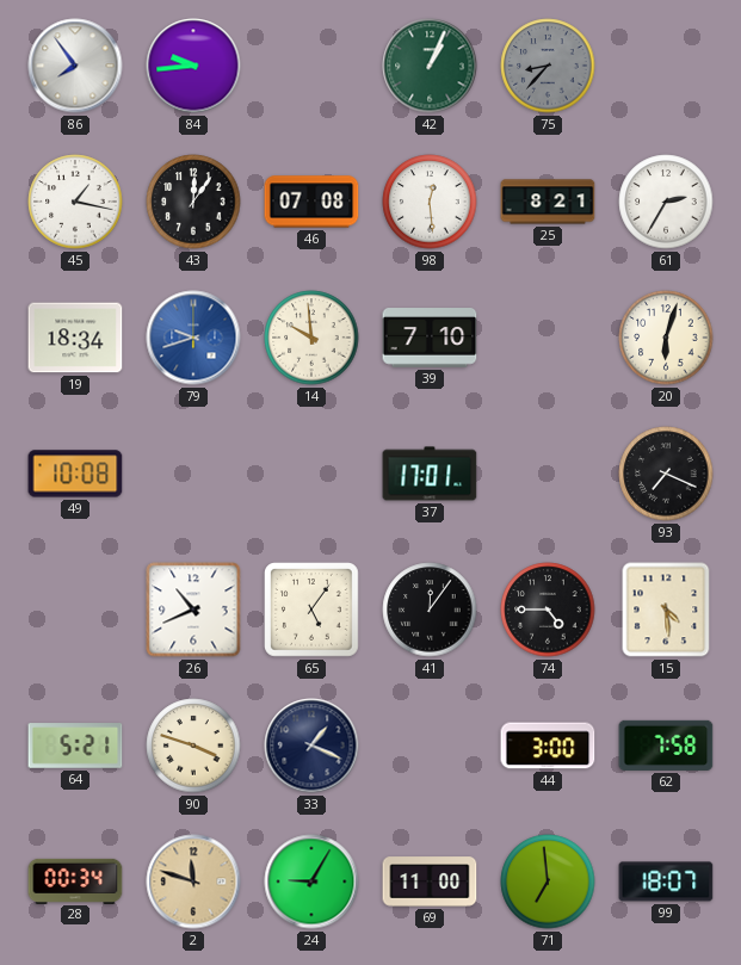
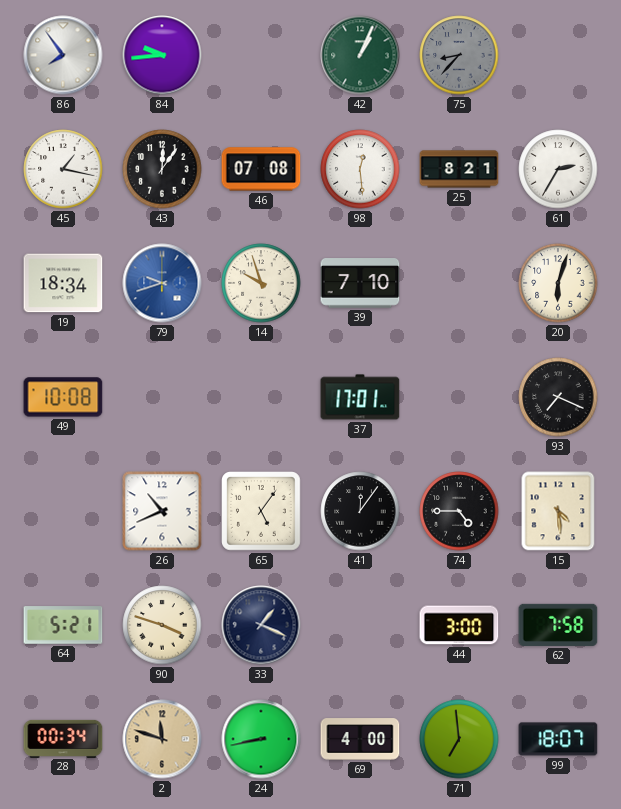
14: 9:59 -> 9:57
24: 9:05 -> 8:43
69: 11:00 -> 4:00
